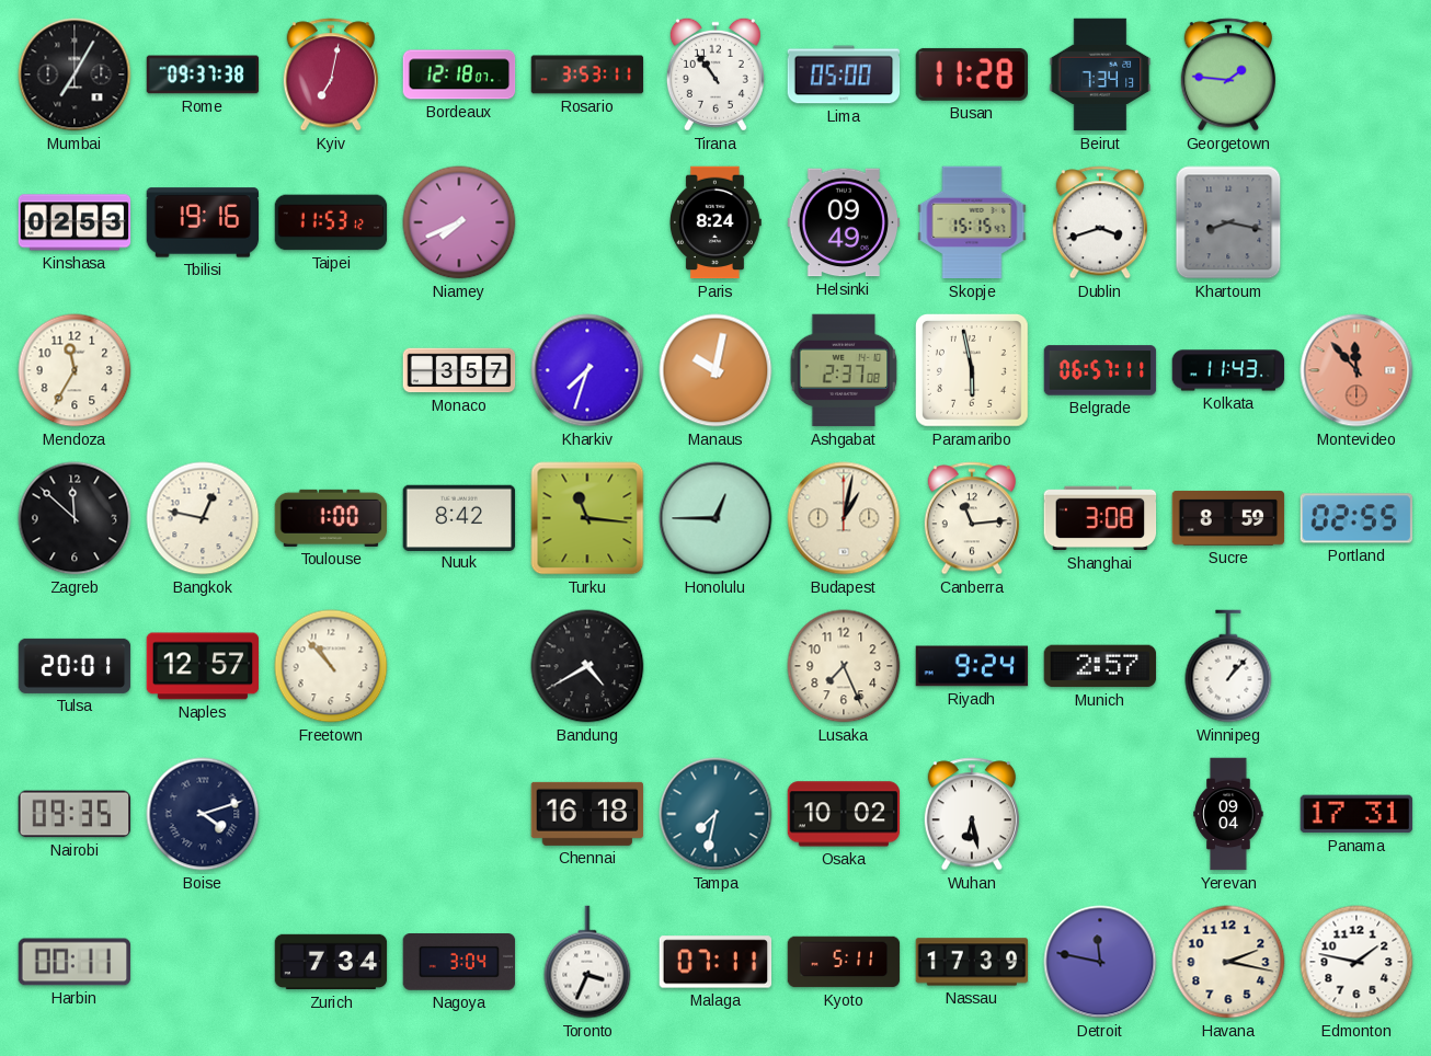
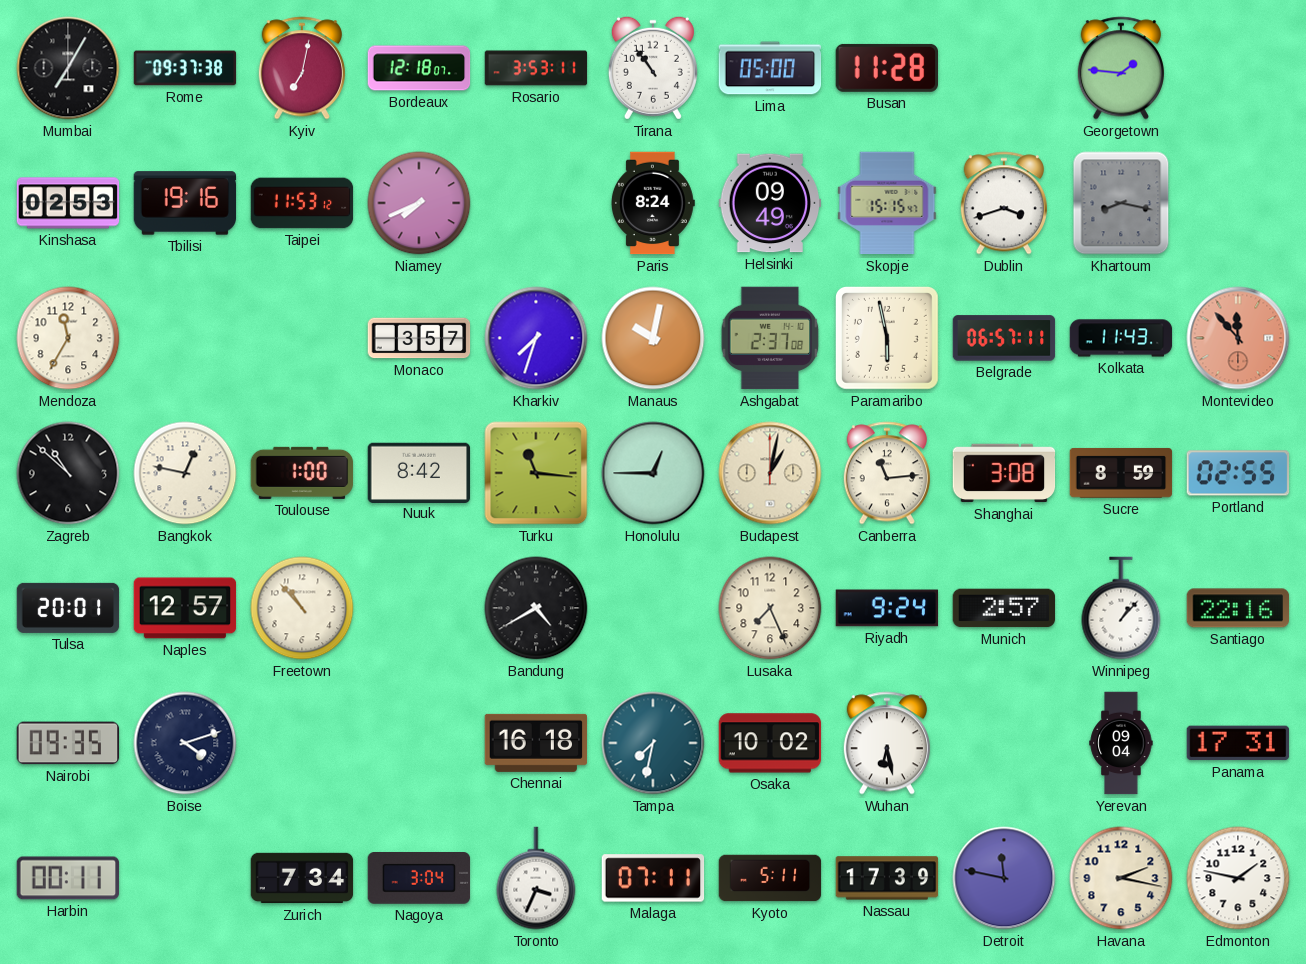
Beirut: 7:34 -> none
Zagreb: 11:52 -> 10:52
Santiago: none -> 22:16
